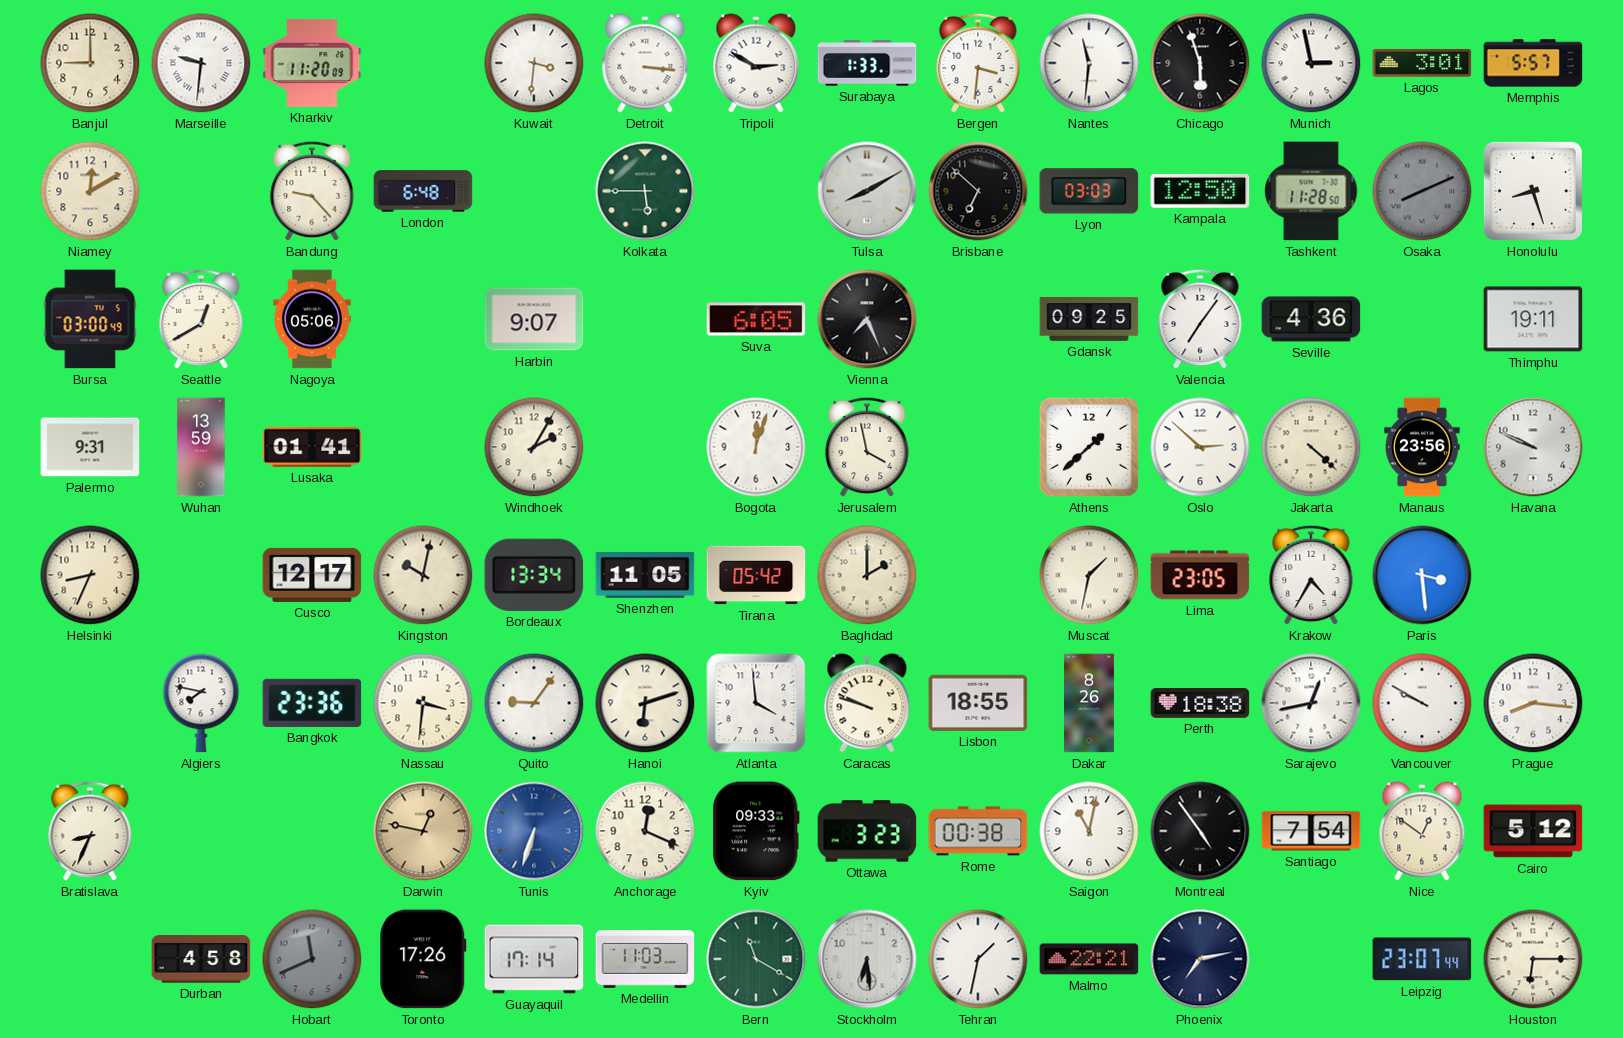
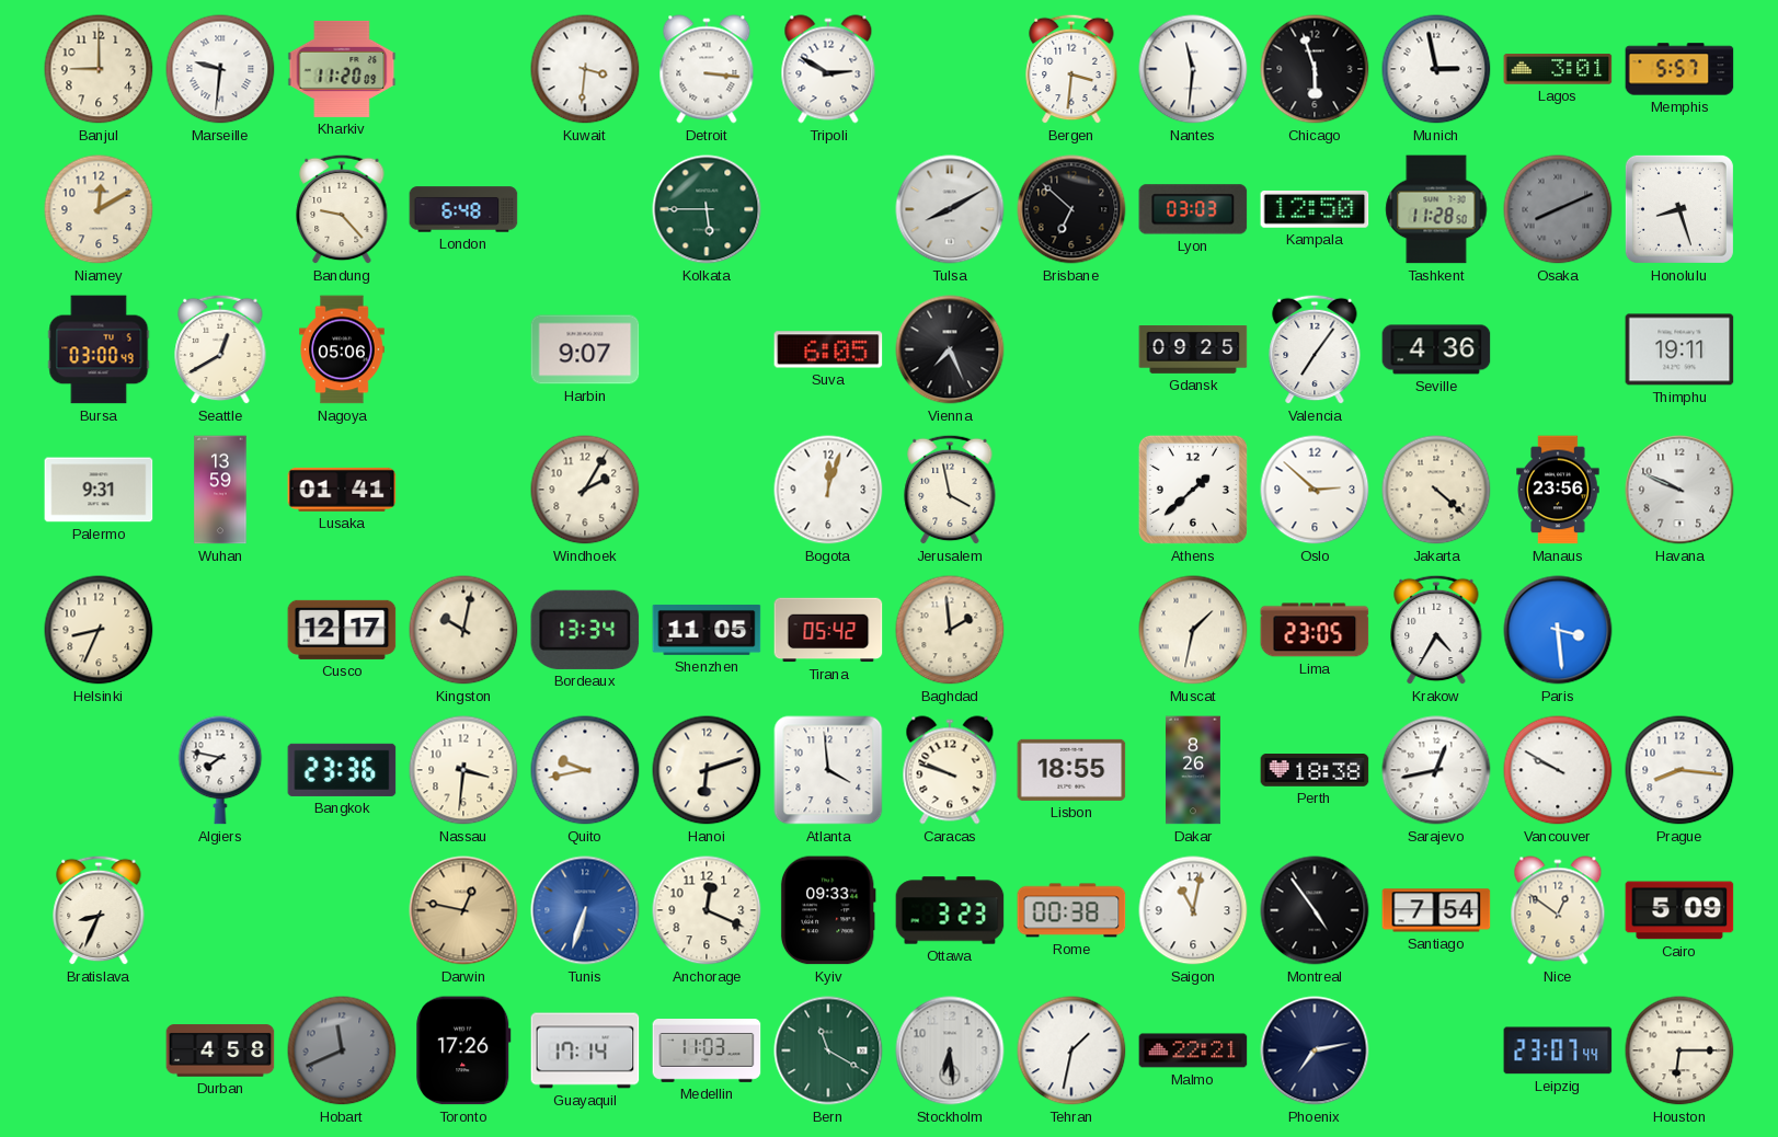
Surabaya: 1:33 -> none
Baghdad: 2:00 -> 1:59
Quito: 9:06 -> 9:43
Cairo: 5:12 -> 5:09
